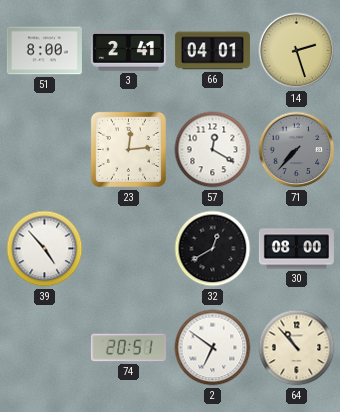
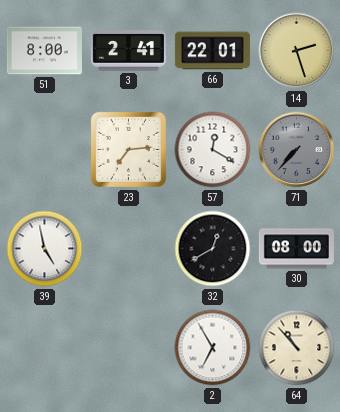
66: 04:01 -> 22:01
23: 12:14 -> 7:14
39: 4:53 -> 4:58
74: 20:51 -> none
2: 6:51 -> 6:55
